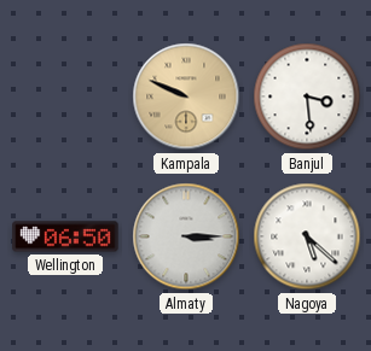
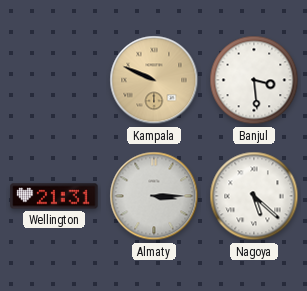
Wellington: 06:50 -> 21:31
